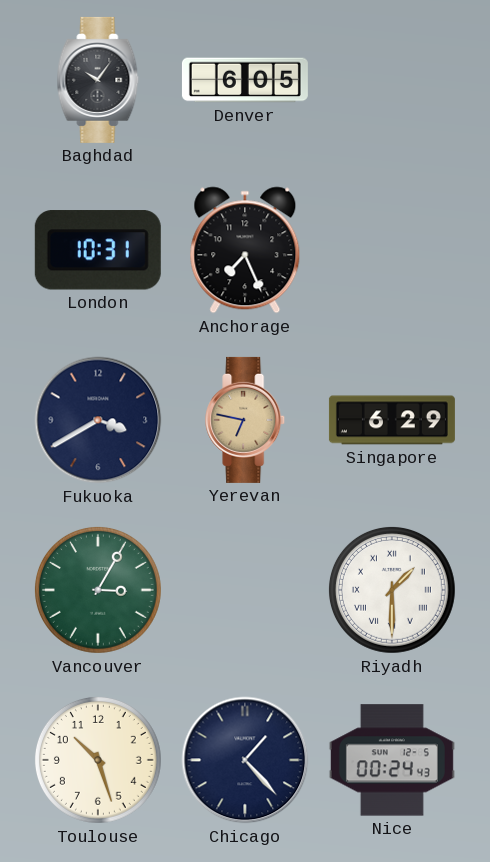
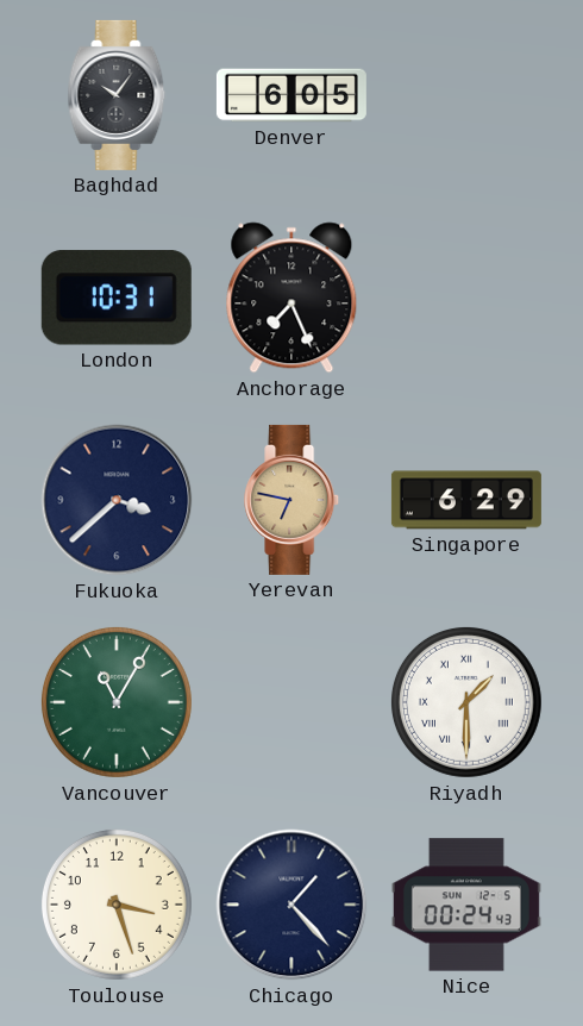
Fukuoka: 3:40 -> 3:38
Vancouver: 3:05 -> 11:05
Toulouse: 10:27 -> 3:27
